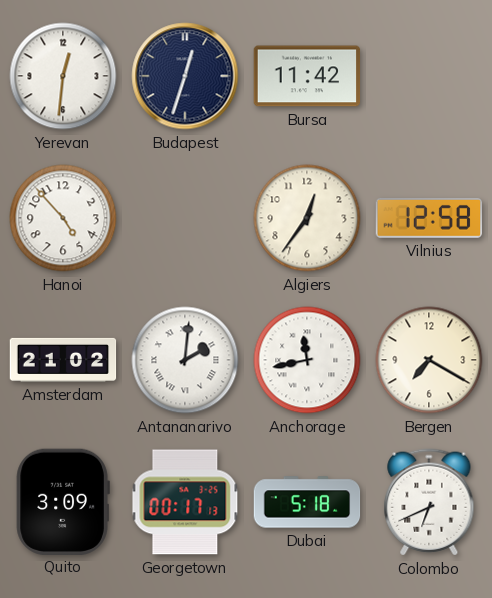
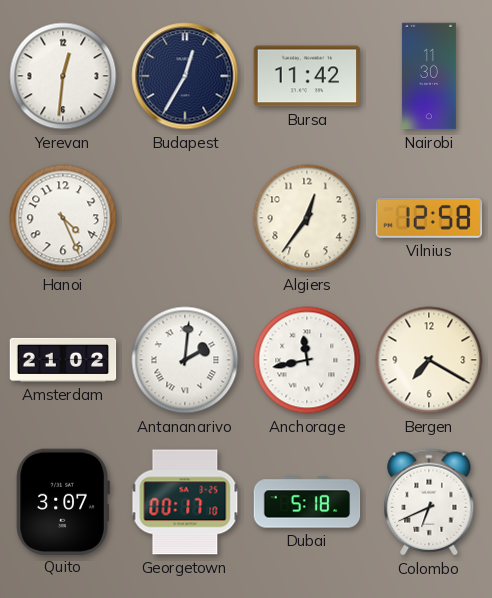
Budapest: 12:33 -> 12:35
Nairobi: none -> 11:30
Hanoi: 4:53 -> 4:26
Quito: 3:09 -> 3:07
Georgetown: 00:17:13 -> 00:17:10
